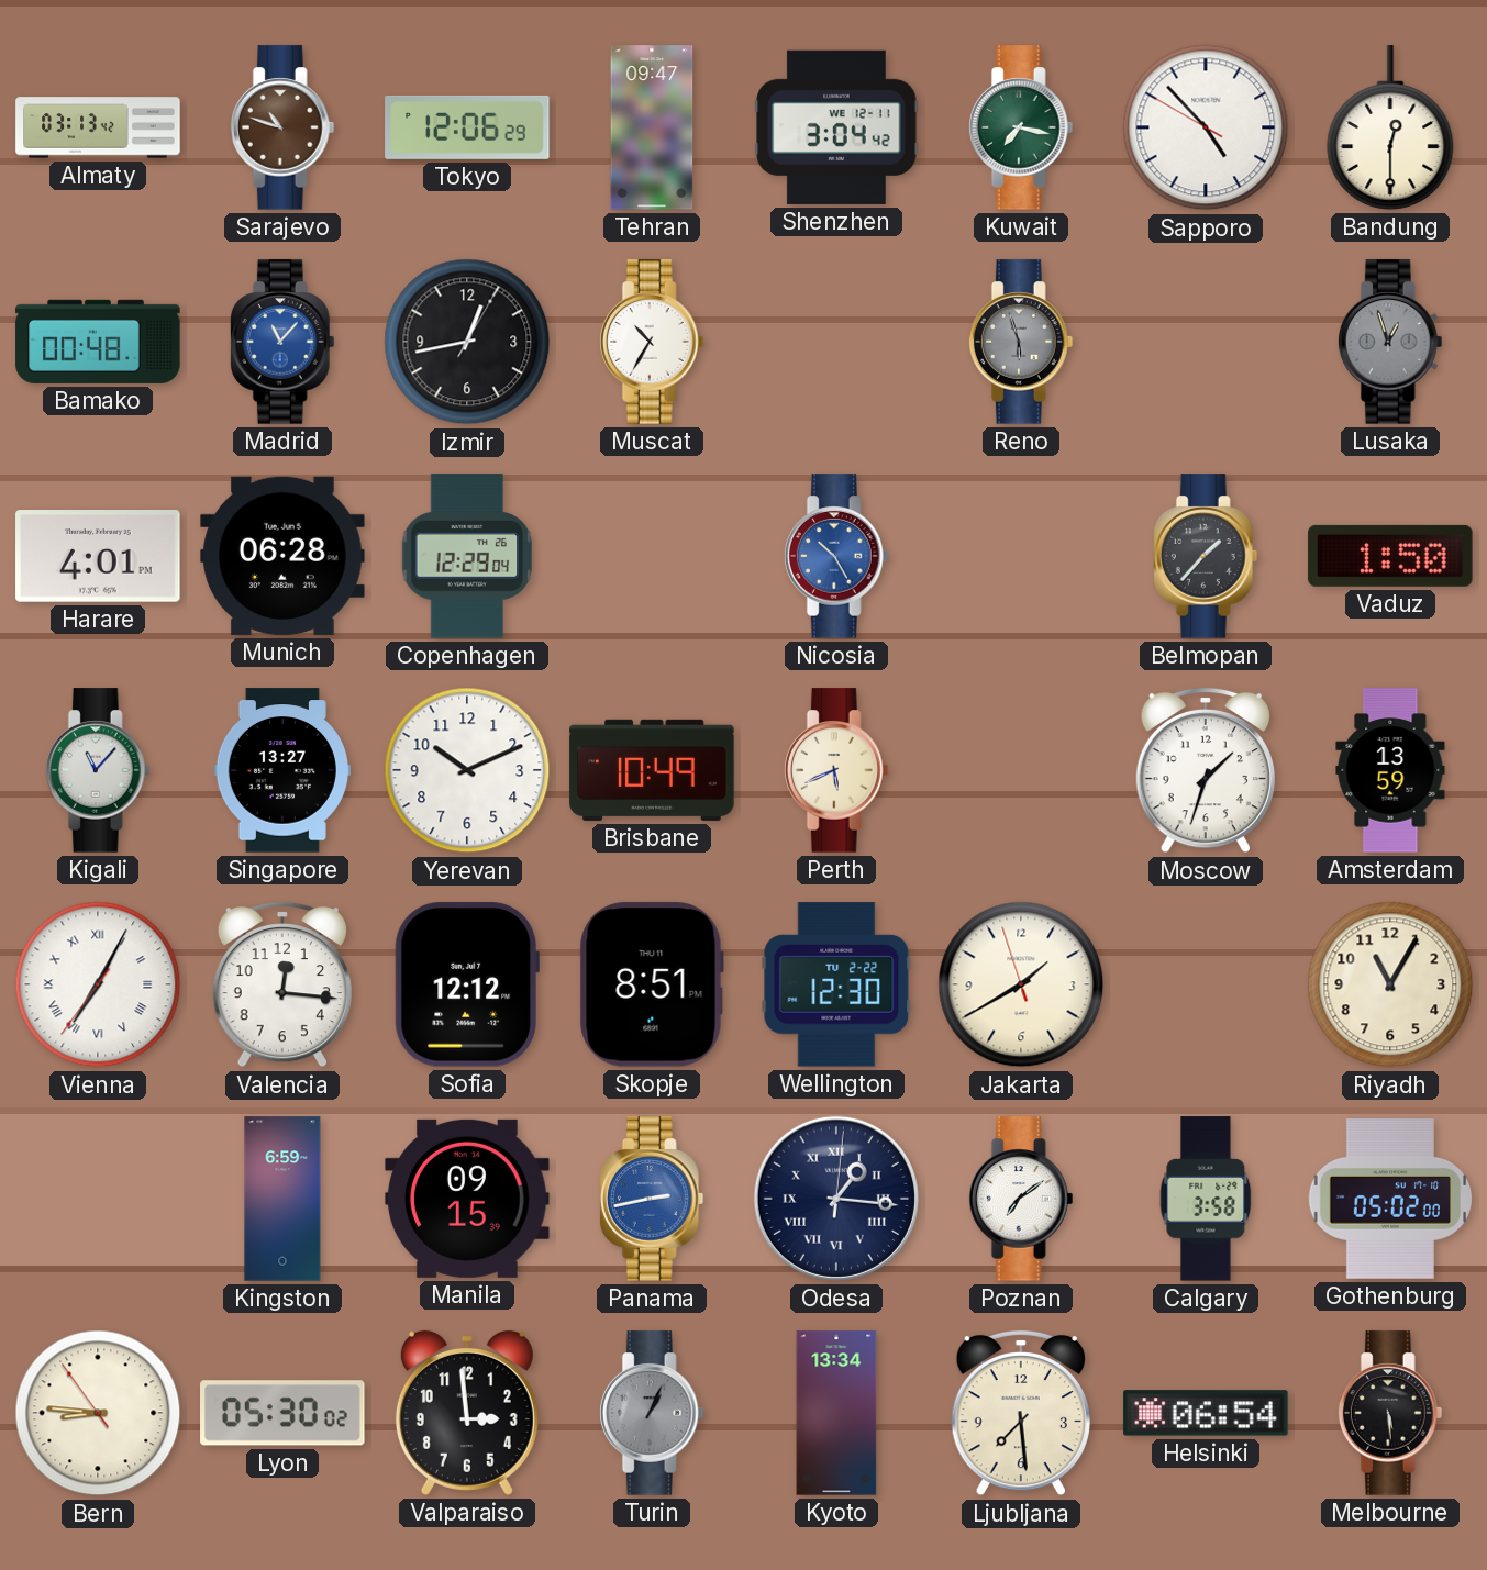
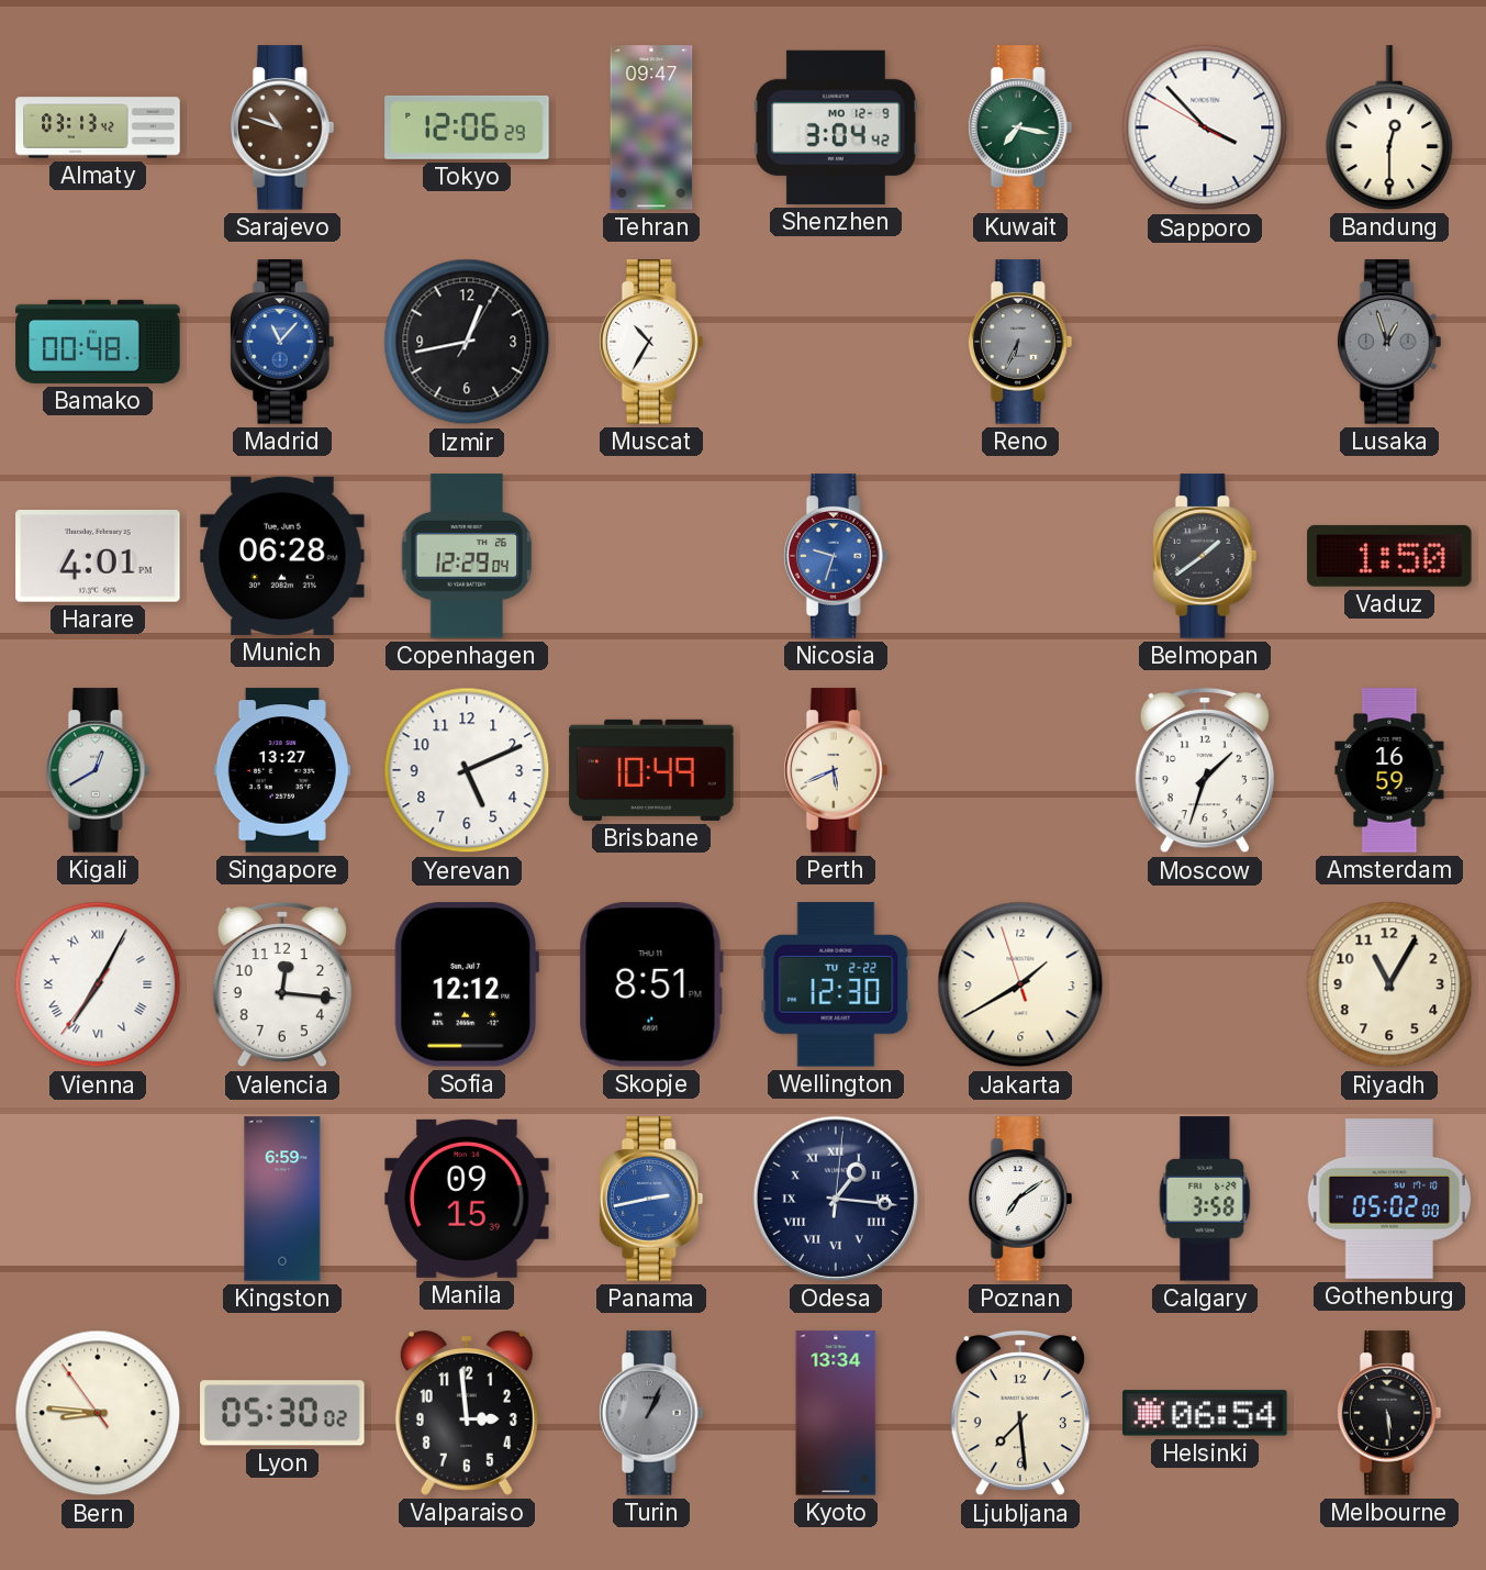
Shenzhen date: WE 12-11 -> MO 12-9
Sapporo: 4:52 -> 3:52
Reno: 5:57 -> 6:34
Nicosia: 10:25 -> 9:33
Belmopan: 1:37 -> 1:39
Kigali: 11:07 -> 12:40
Yerevan: 10:11 -> 5:11
Amsterdam: 13:59 -> 16:59
